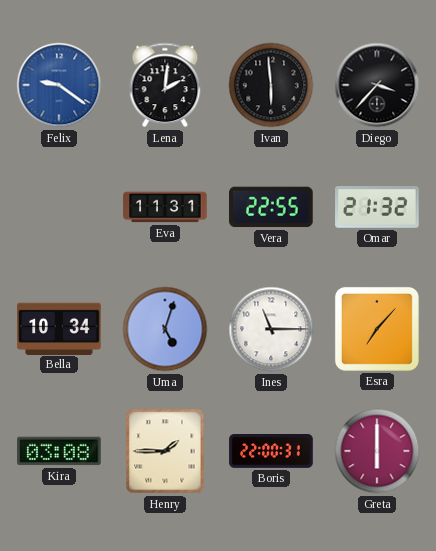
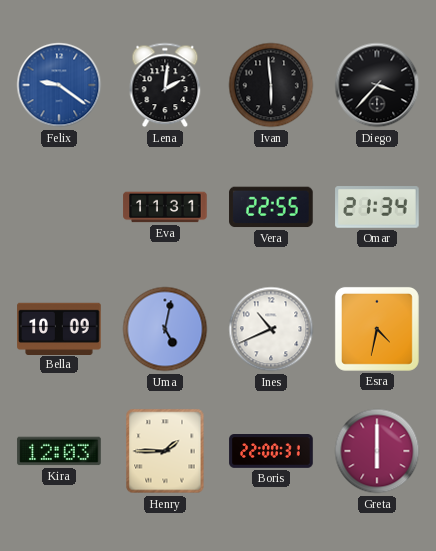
Omar: 21:32 -> 21:34
Bella: 10:34 -> 10:09
Uma: 5:03 -> 5:02
Ines: 11:15 -> 10:41
Esra: 7:07 -> 4:32
Kira: 03:08 -> 12:03
